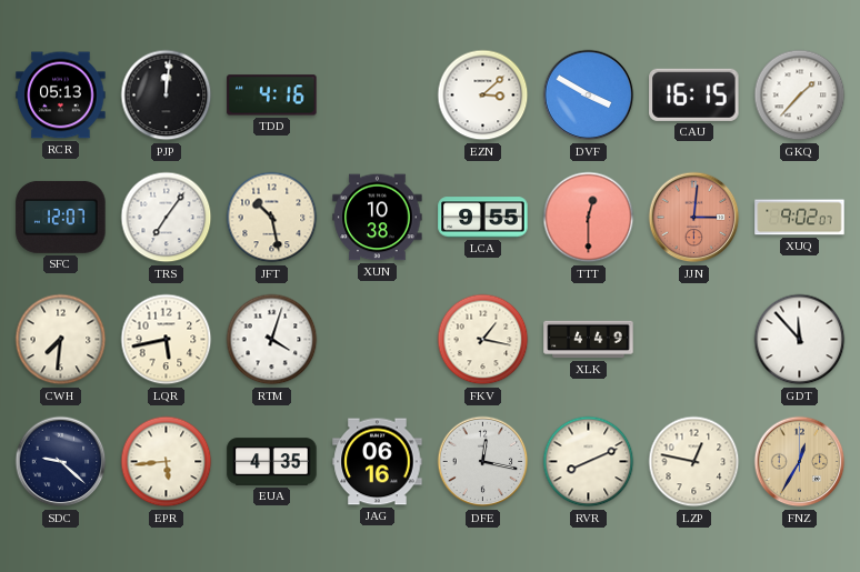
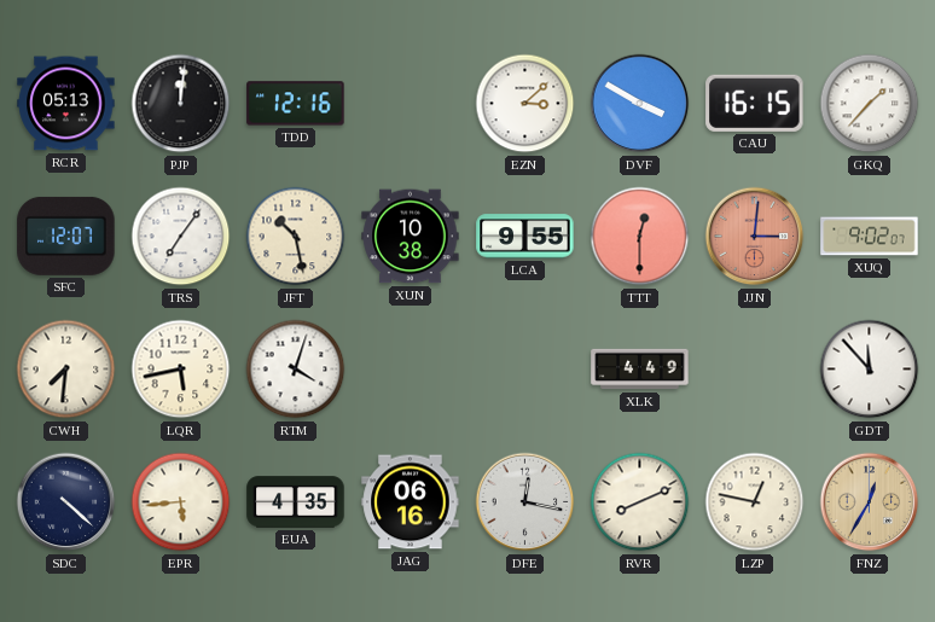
TDD: 4:16 -> 12:16
FKV: 1:17 -> none
SDC: 9:22 -> 4:22
